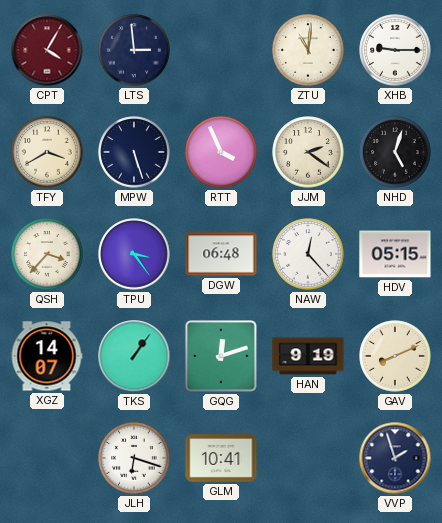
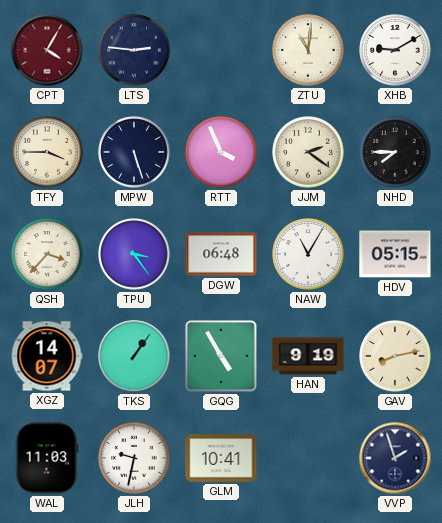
LTS: 2:59 -> 2:46
XHB: 9:15 -> 9:10
TFY: 3:40 -> 3:45
NHD: 5:03 -> 7:45
NAW: 12:23 -> 11:05
GQG: 12:12 -> 4:55
GAV: 8:11 -> 8:13
WAL: none -> 11:03
JLH: 6:18 -> 9:32
